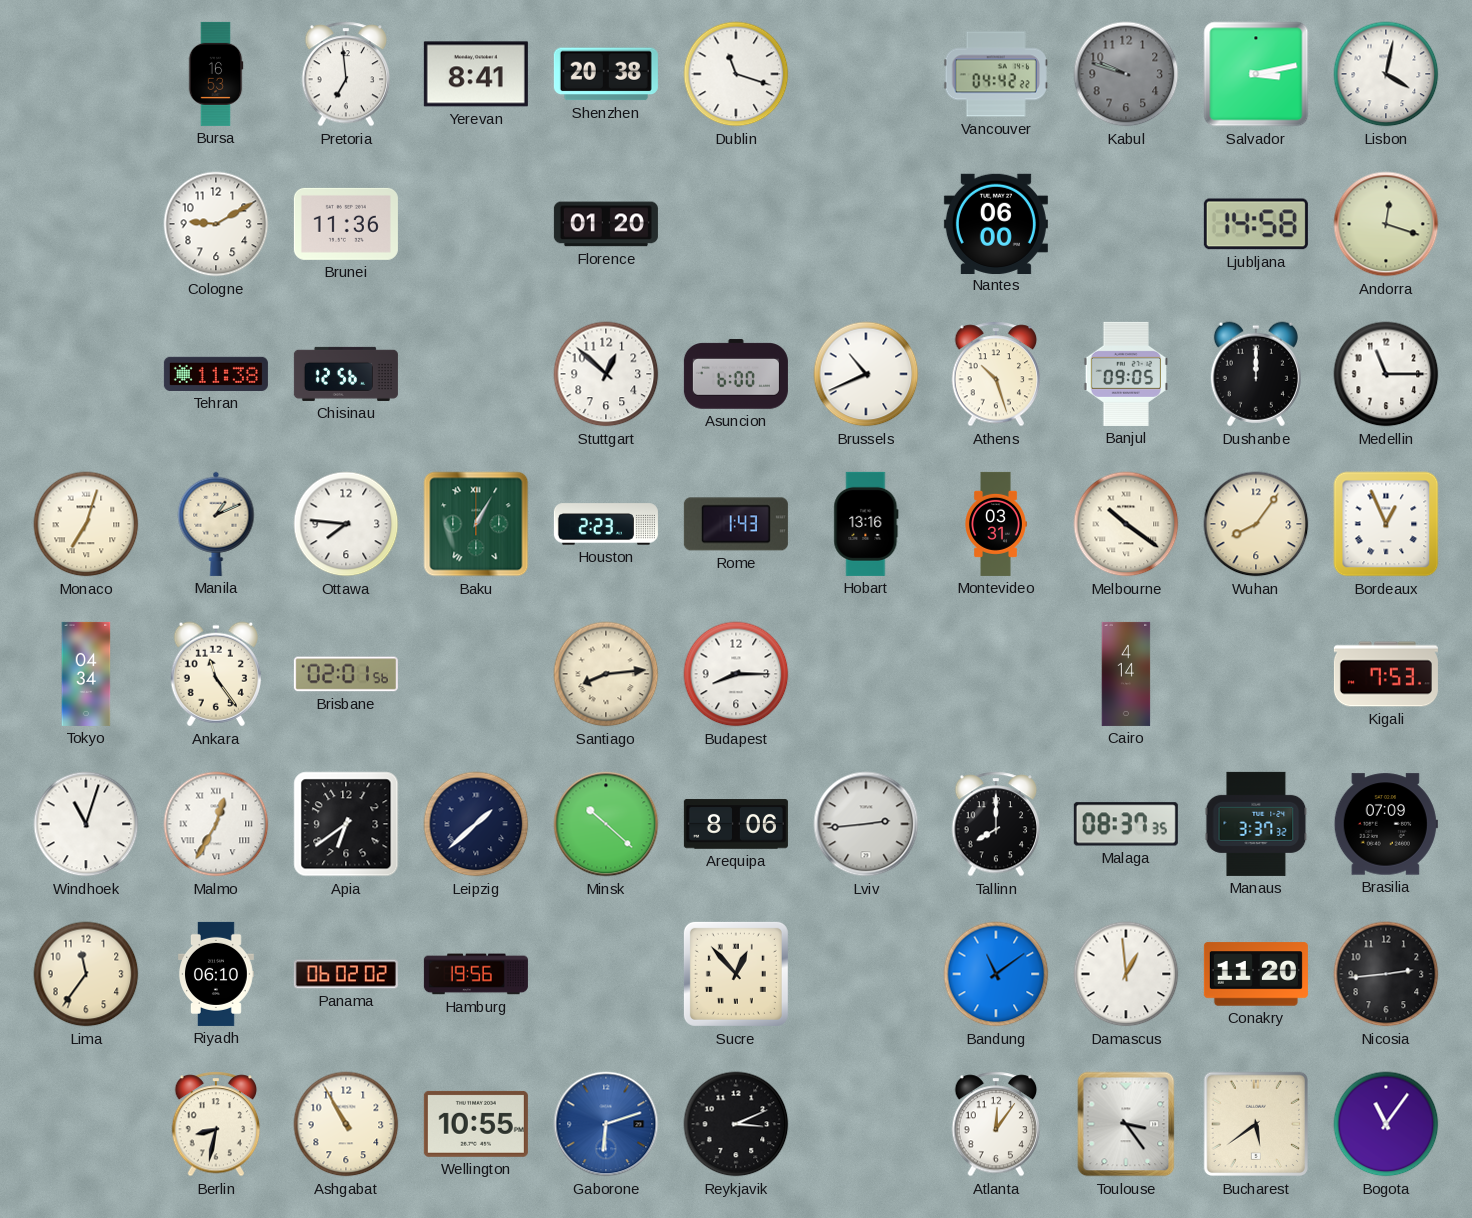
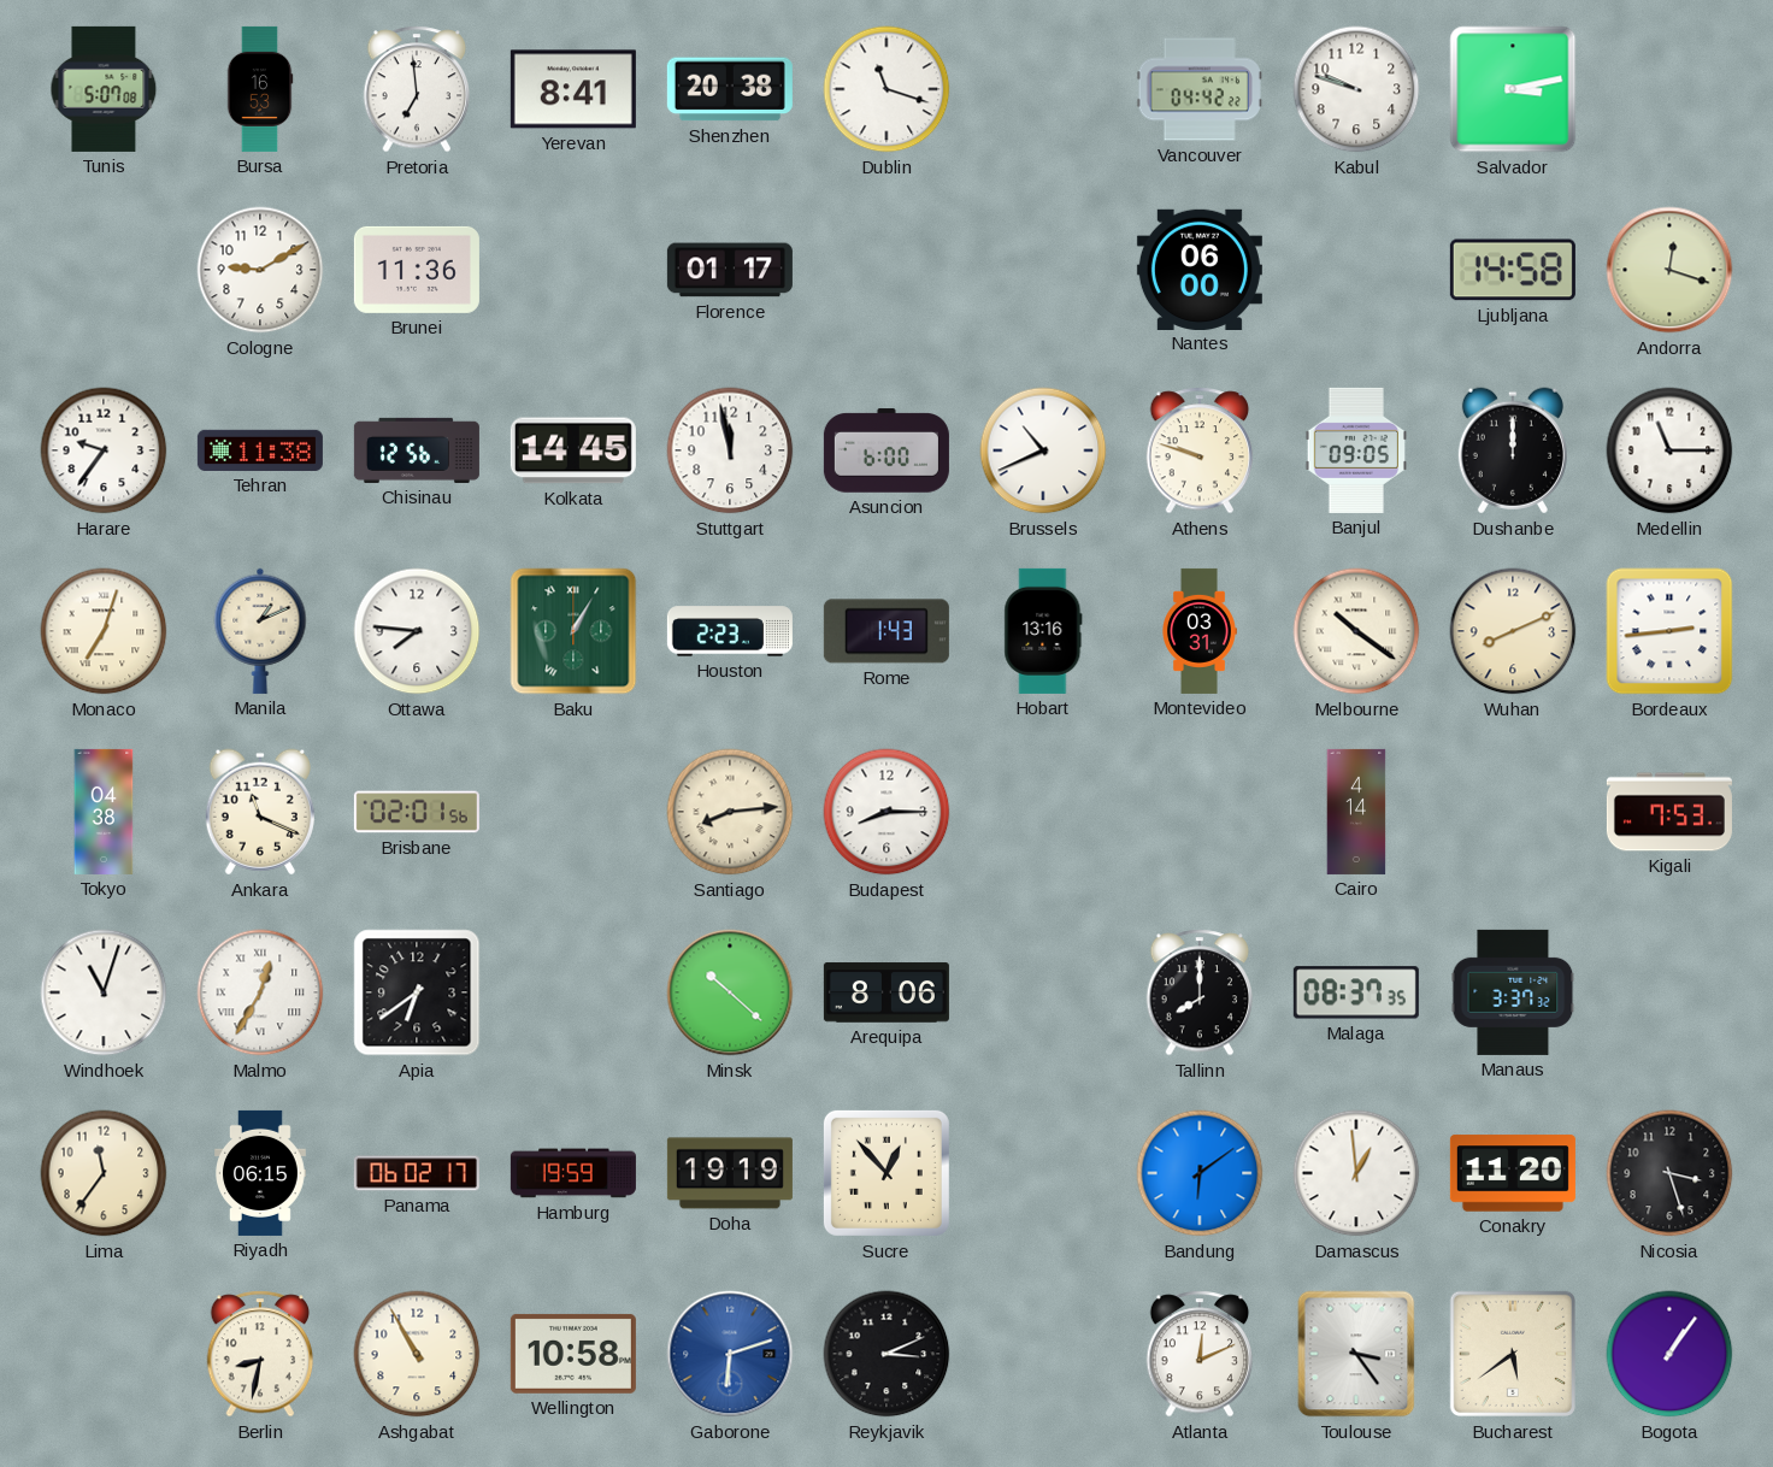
Tunis: none -> 5:07
Kabul dial: grey -> white
Lisbon: 4:02 -> none
Florence: 01:20 -> 01:17
Harare: none -> 9:36
Kolkata: none -> 14:45
Stuttgart: 12:52 -> 11:58
Athens: 10:27 -> 9:48
Wuhan: 8:06 -> 8:11
Bordeaux: 12:56 -> 2:44
Tokyo: 04:34 -> 04:38
Ankara: 11:24 -> 11:19
Leipzig: 1:38 -> none
Lviv: 2:44 -> none
Brasilia: 07:09 -> none
Riyadh: 06:10 -> 06:15
Panama: 06:02:02 -> 06:02:17
Hamburg: 19:56 -> 19:59
Doha: none -> 19:19
Bandung: 11:09 -> 6:09
Nicosia: 2:44 -> 3:27
Wellington: 10:55 -> 10:58
Atlanta: 12:06 -> 12:11
Bogota: 11:06 -> 1:06
